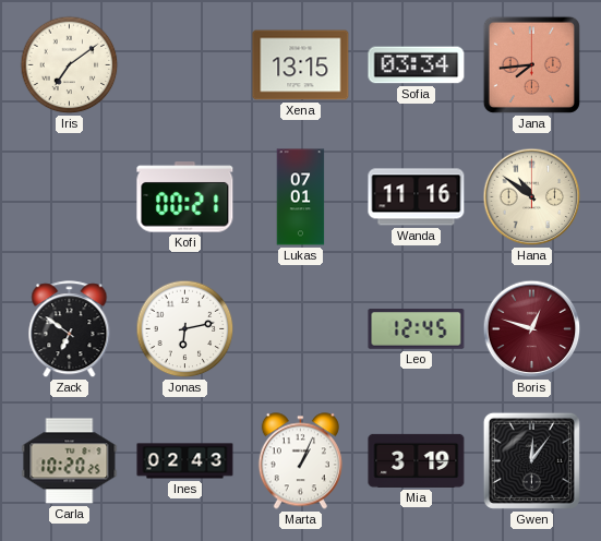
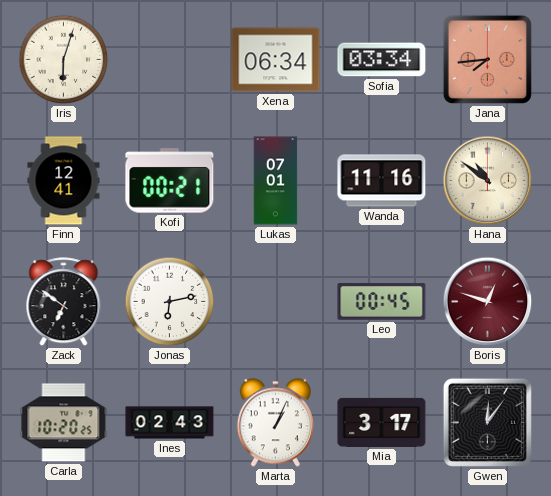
Iris: 7:09 -> 6:03
Xena: 13:15 -> 06:34
Finn: none -> 12:41
Leo: 12:45 -> 00:45
Mia: 3:19 -> 3:17
